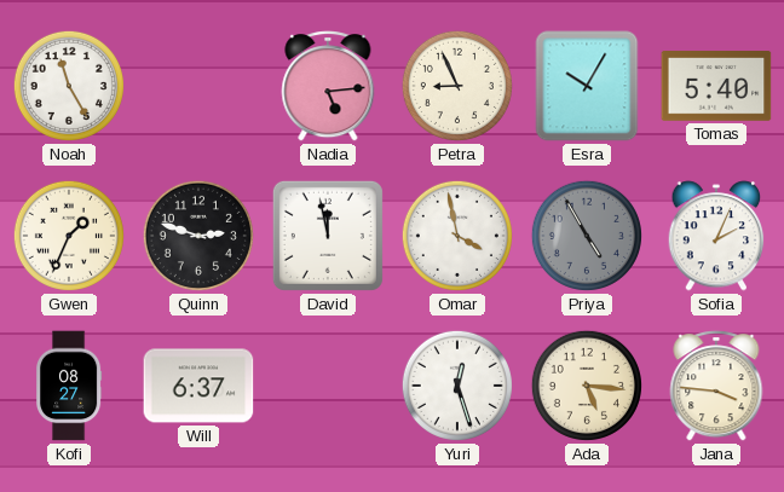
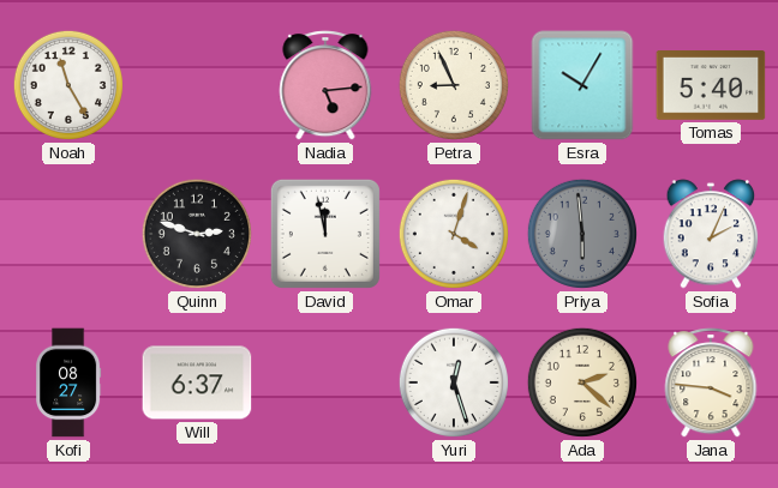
Gwen: 1:34 -> none
Omar: 3:58 -> 4:03
Priya: 4:55 -> 5:59
Ada: 5:16 -> 2:22
